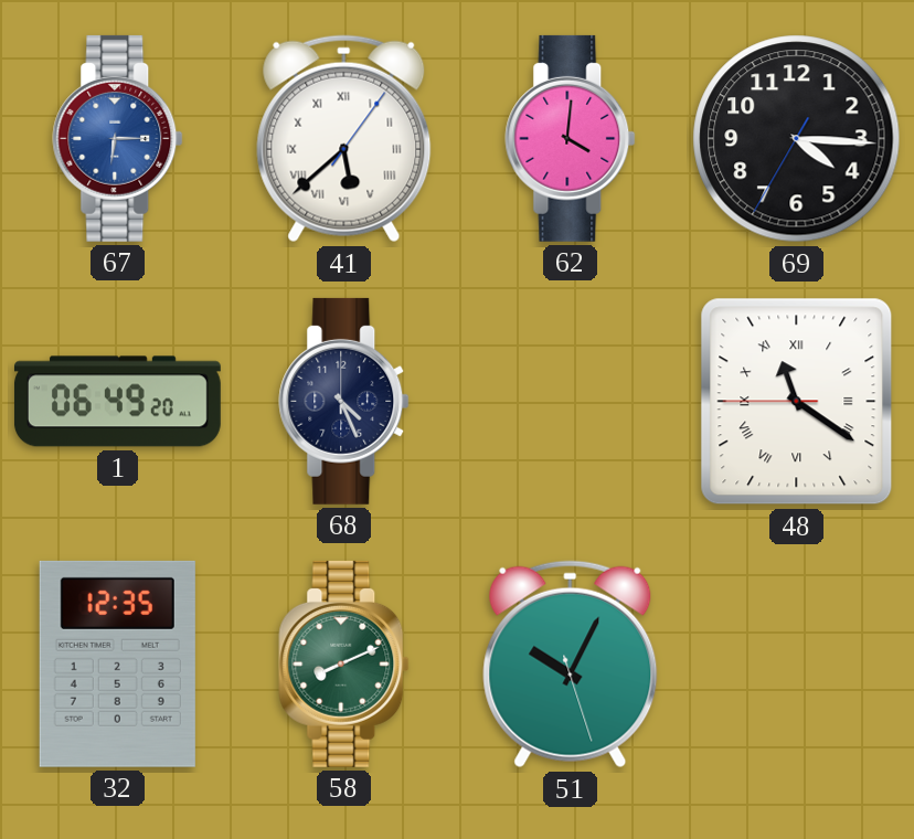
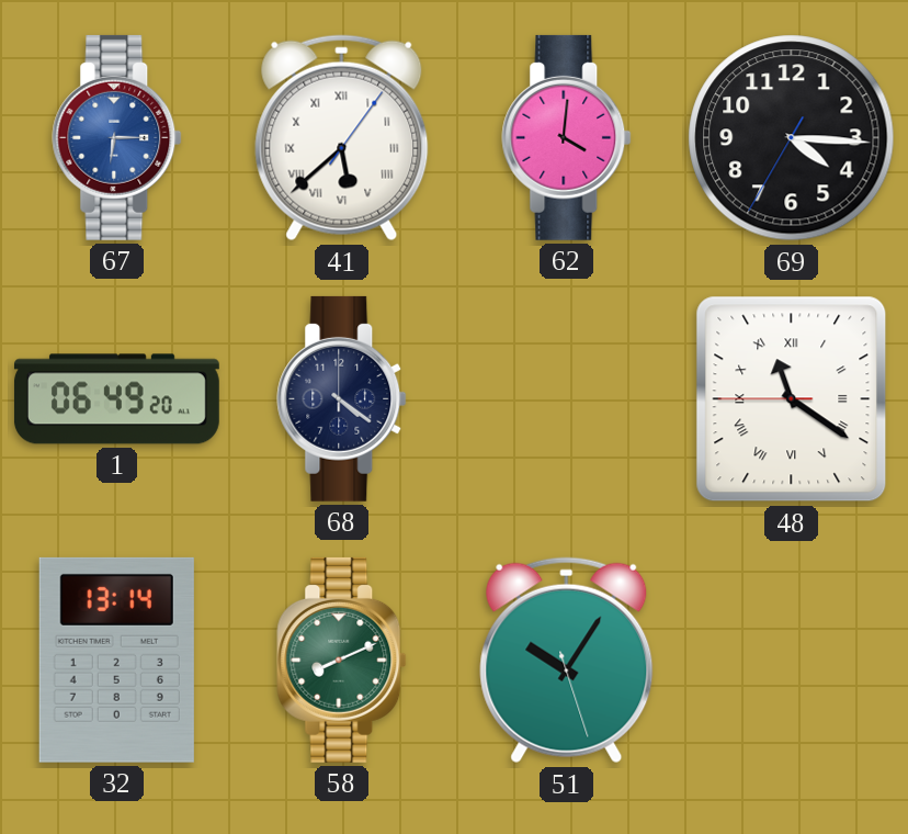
68: 4:26 -> 4:21
32: 12:35 -> 13:14
51: 10:04 -> 10:05
